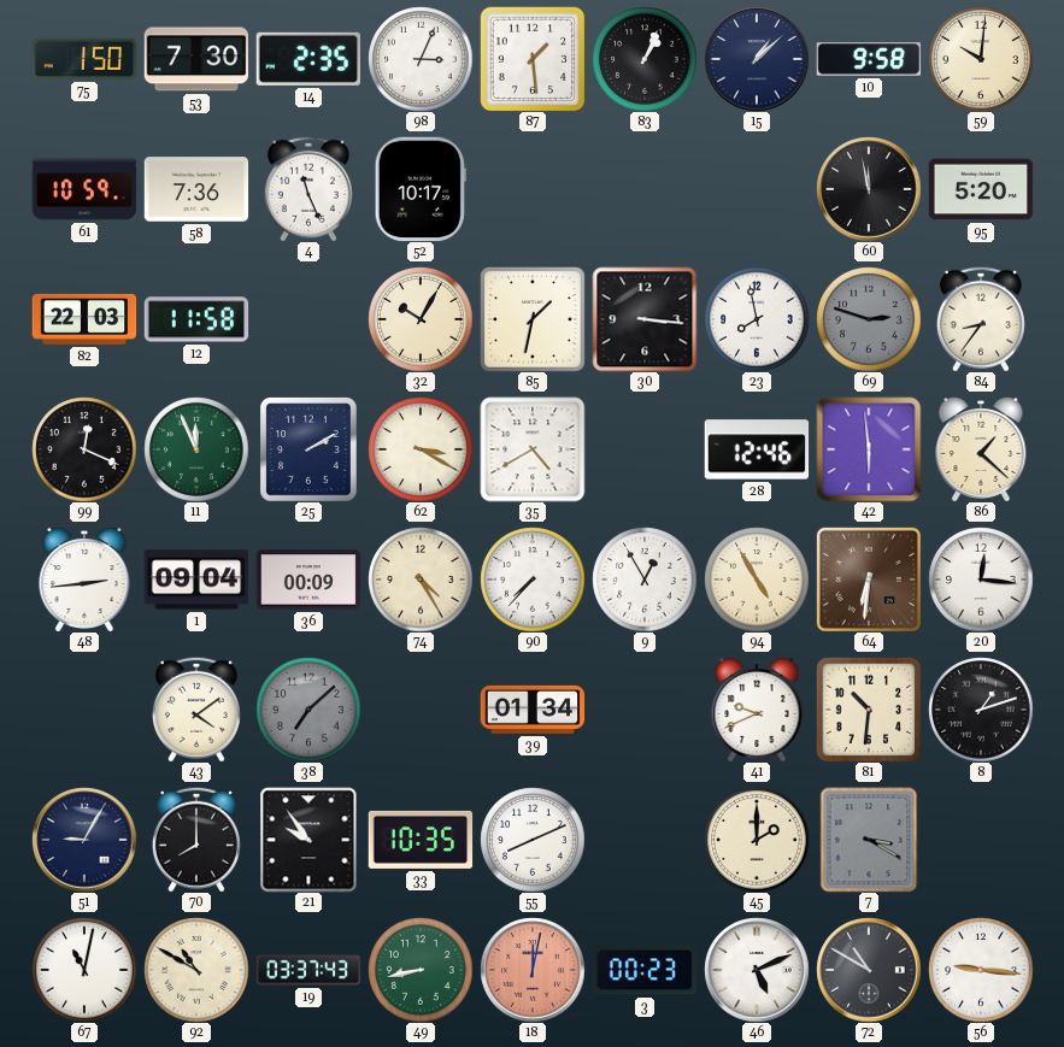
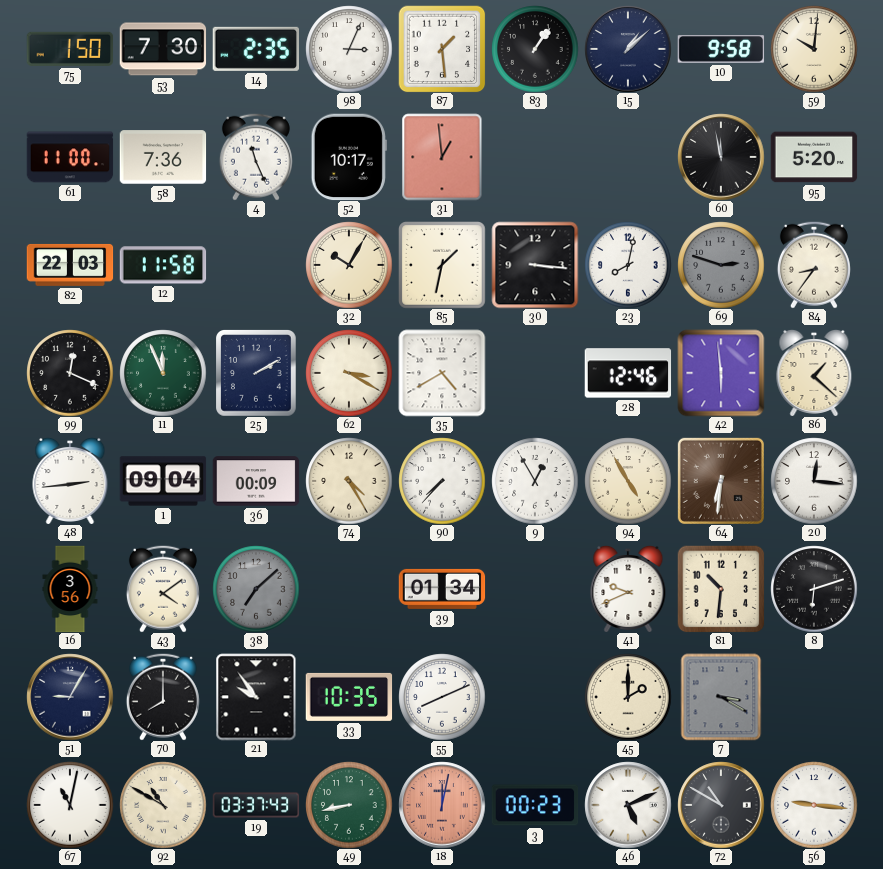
83: 1:04 -> 1:06
61: 10:59 -> 11:00
31: none -> 12:59
23: 7:58 -> 8:02
16: none -> 3:56
8: 1:12 -> 6:12
